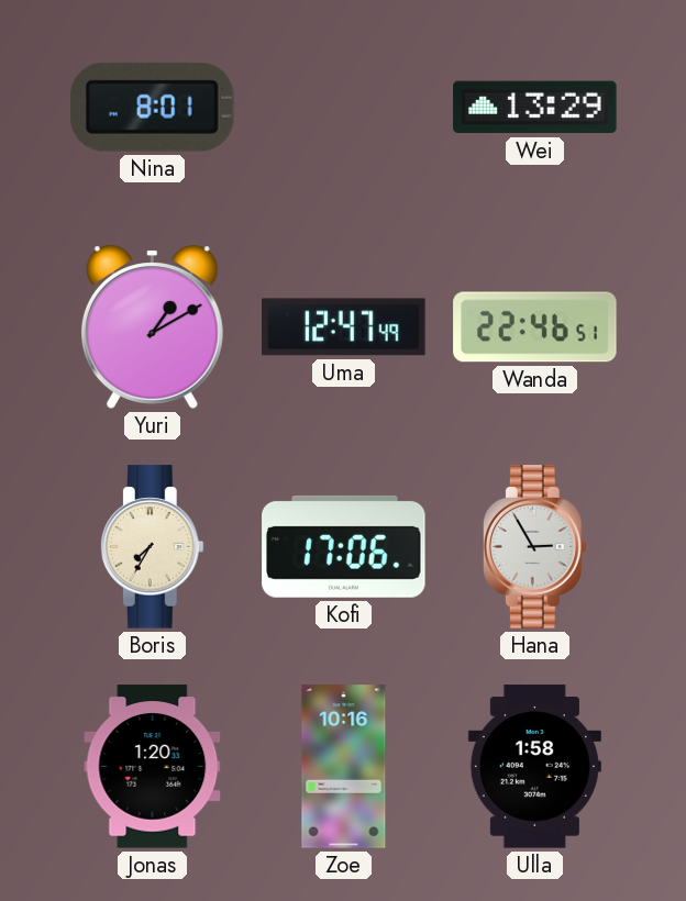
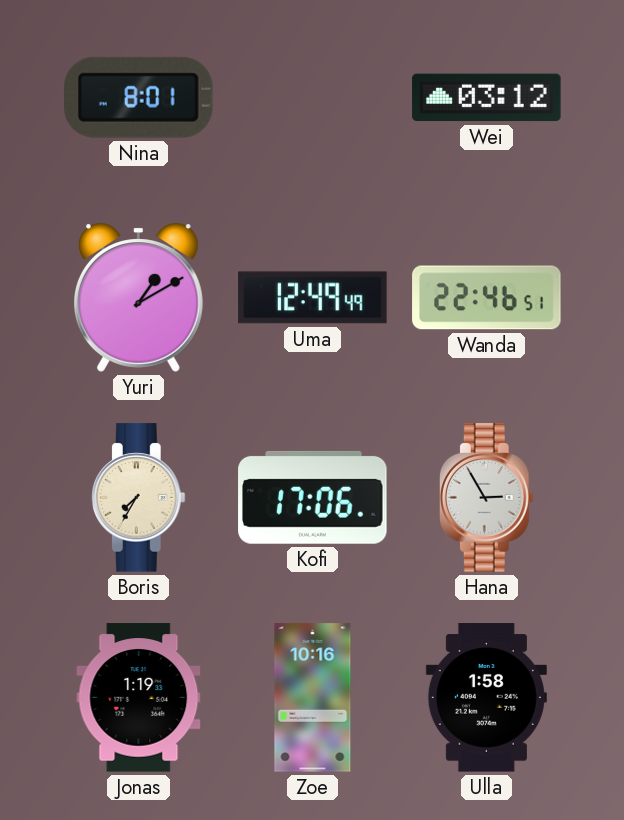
Wei: 13:29 -> 03:12
Uma: 12:47 -> 12:49
Jonas: 1:20 -> 1:19
